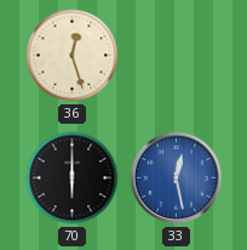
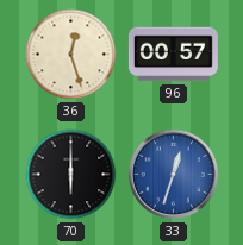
96: none -> 00:57
33: 12:28 -> 12:33
